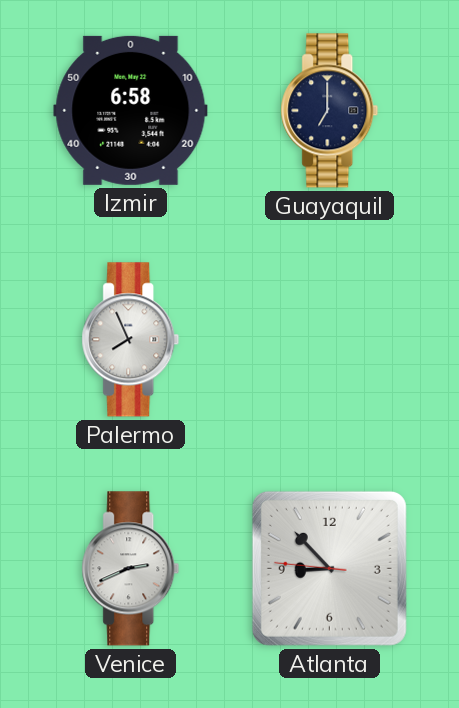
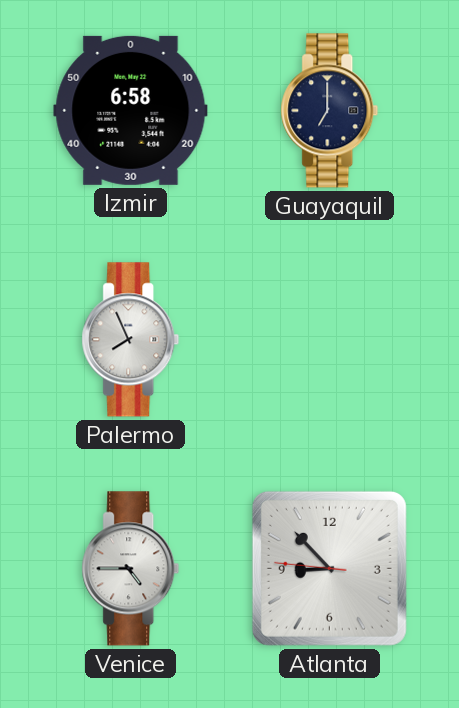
Venice: 2:41 -> 4:45
